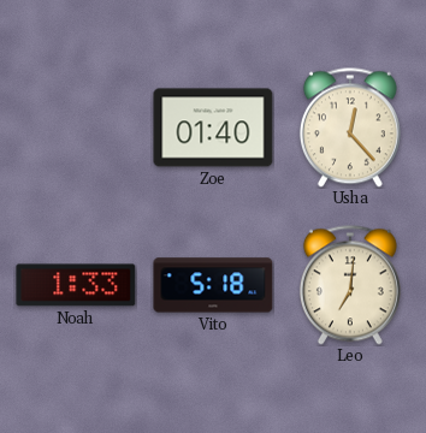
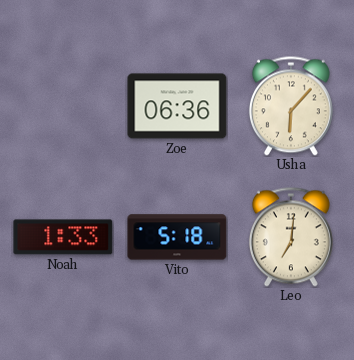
Zoe: 01:40 -> 06:36
Usha: 12:23 -> 6:07
